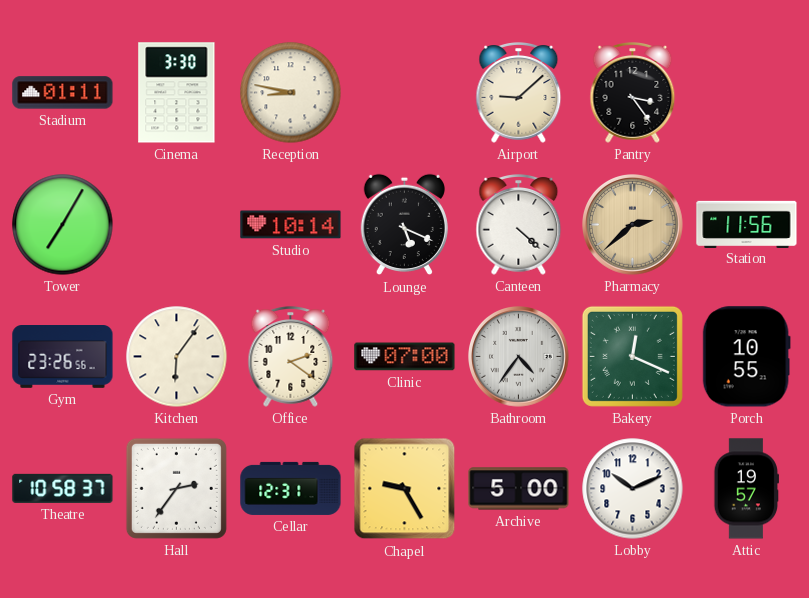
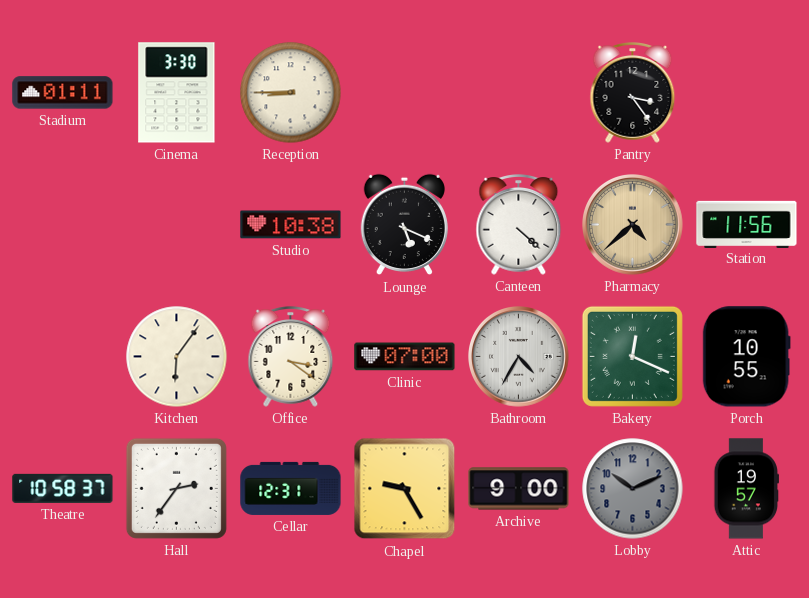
Reception: 8:47 -> 8:45
Airport: 9:08 -> none
Tower: 7:05 -> none
Studio: 10:14 -> 10:38
Pharmacy: 2:38 -> 4:38
Gym: 23:26 -> none
Office: 2:21 -> 3:21
Bathroom: 4:36 -> 4:35
Archive: 5:00 -> 9:00
Lobby dial: white -> grey
